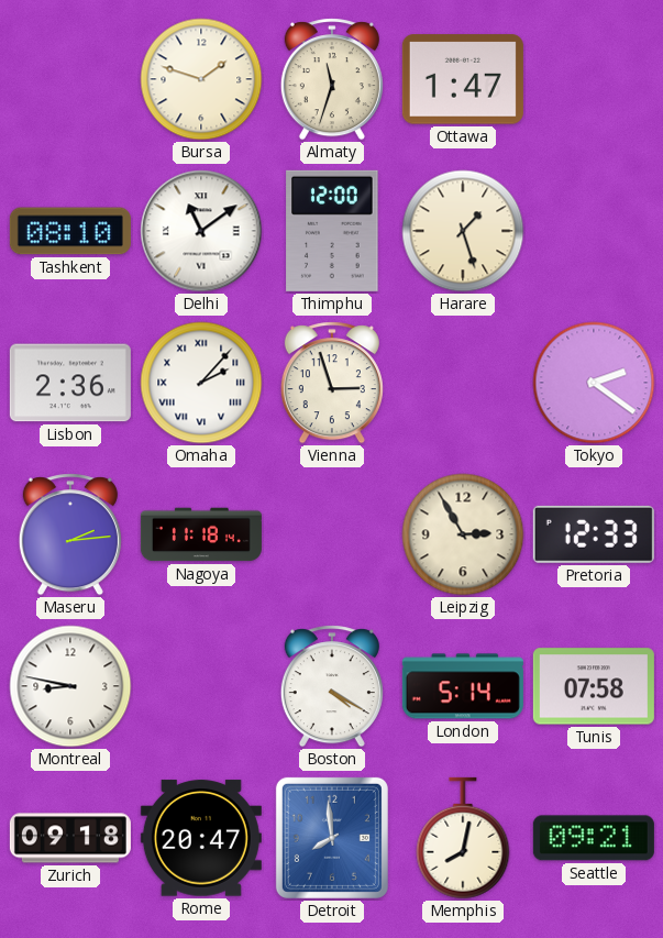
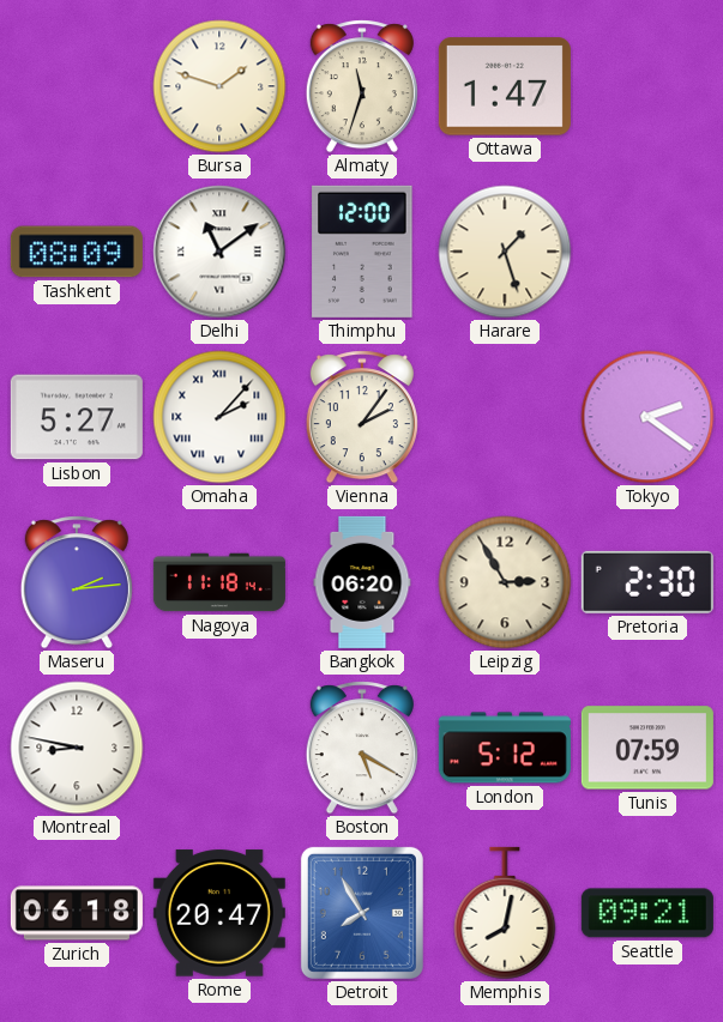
Tashkent: 08:10 -> 08:09
Lisbon: 2:36 -> 5:27
Vienna: 2:57 -> 2:06
Bangkok: none -> 06:20
Pretoria: 12:33 -> 2:30
Boston: 4:20 -> 5:20
London: 5:14 -> 5:12
Tunis: 07:58 -> 07:59
Zurich: 09:18 -> 06:18
Detroit: 7:59 -> 7:55
